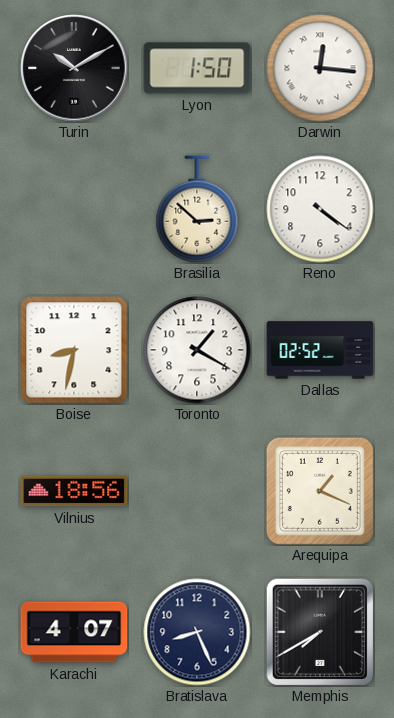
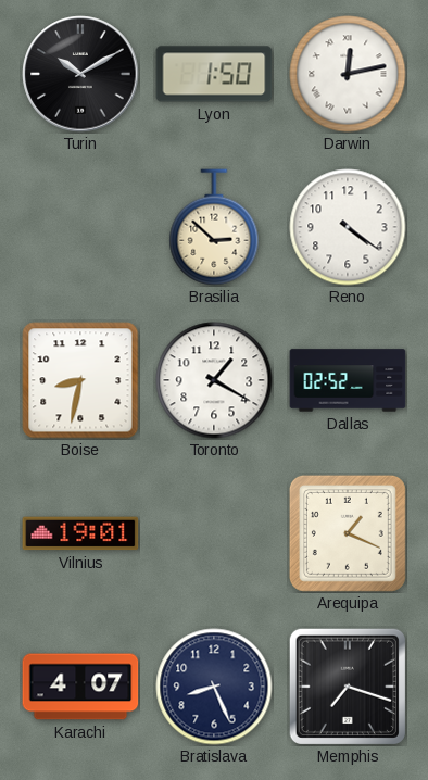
Darwin: 12:16 -> 12:13
Vilnius: 18:56 -> 19:01
Memphis: 7:40 -> 7:18
